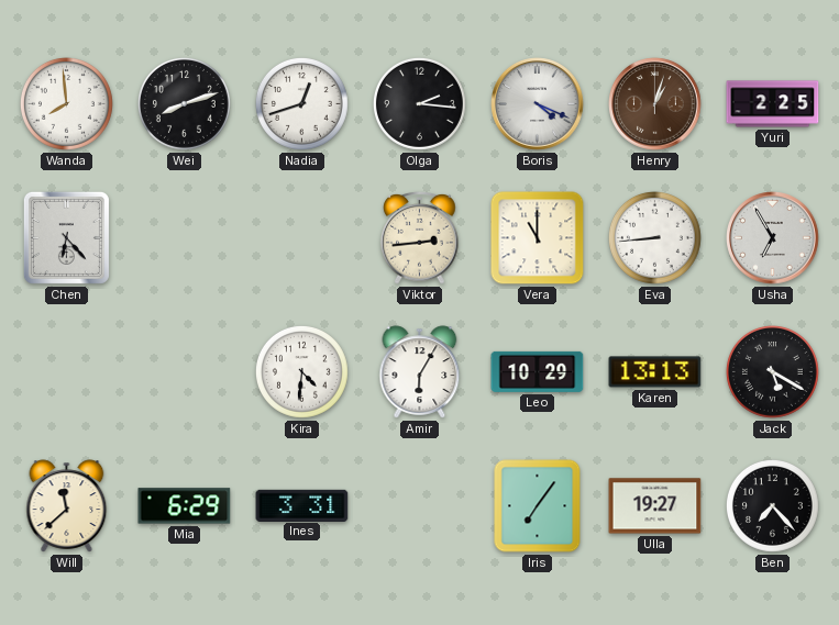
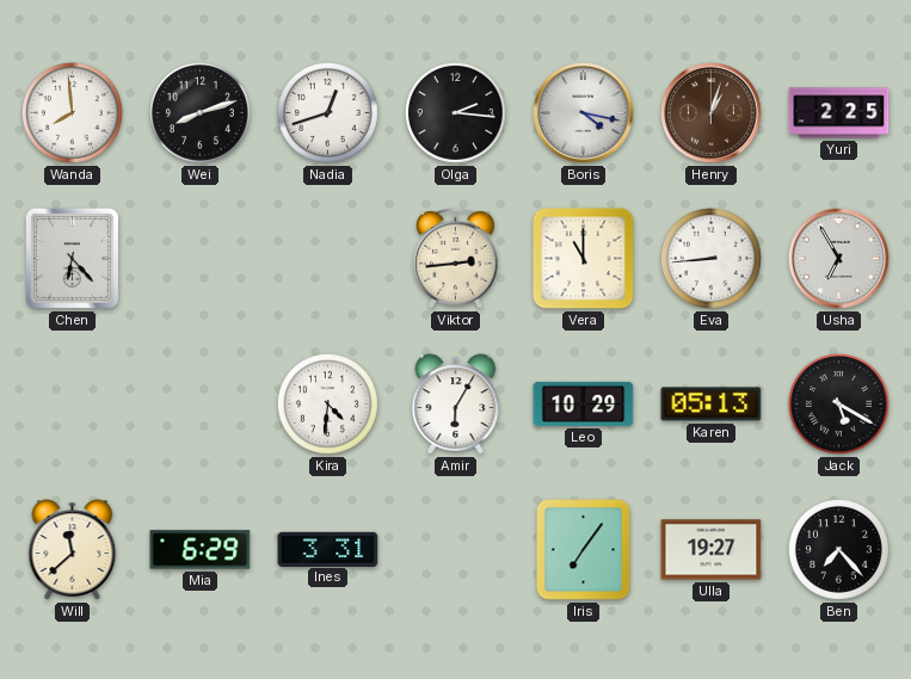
Boris: 4:19 -> 4:17
Karen: 13:13 -> 05:13
